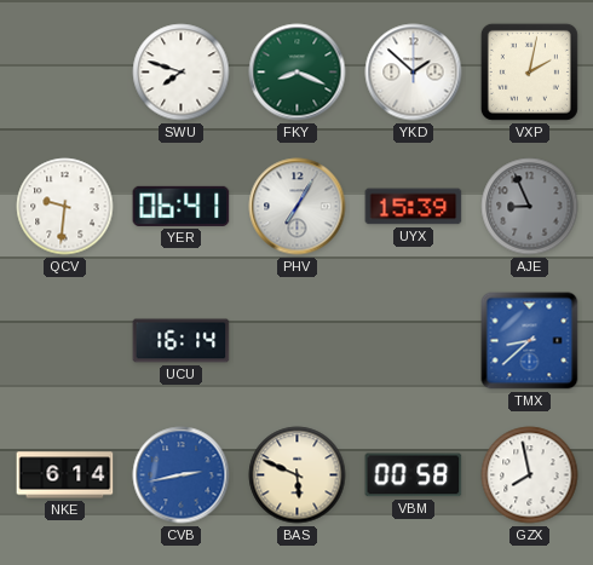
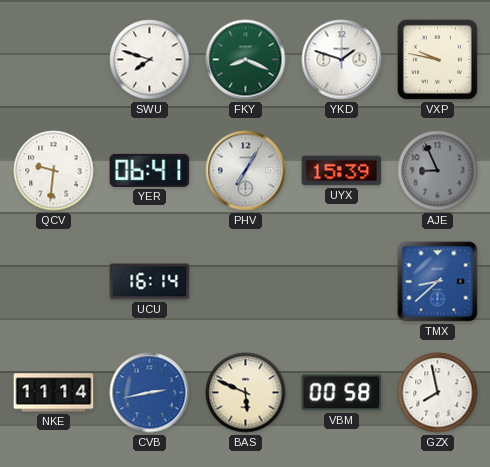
YKD: 1:52 -> 1:48
VXP: 2:02 -> 9:47
NKE: 6:14 -> 11:14
